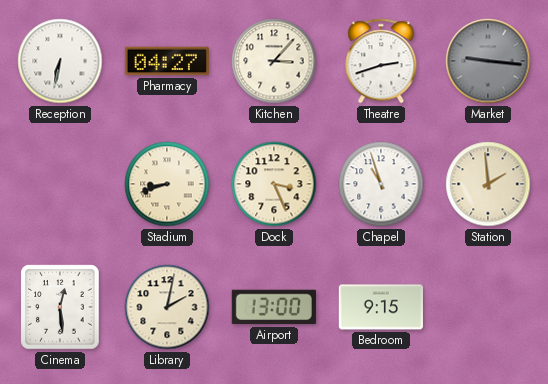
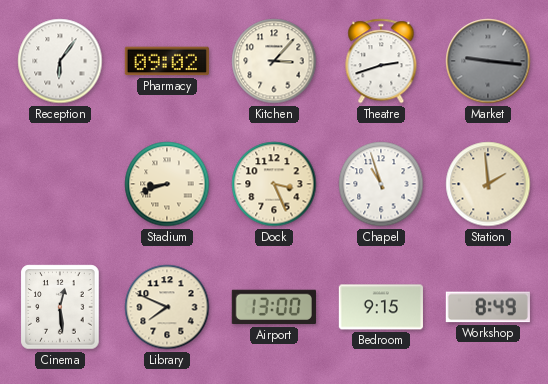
Reception: 6:32 -> 6:06
Pharmacy: 04:27 -> 09:02
Library: 2:02 -> 7:49
Workshop: none -> 8:49
